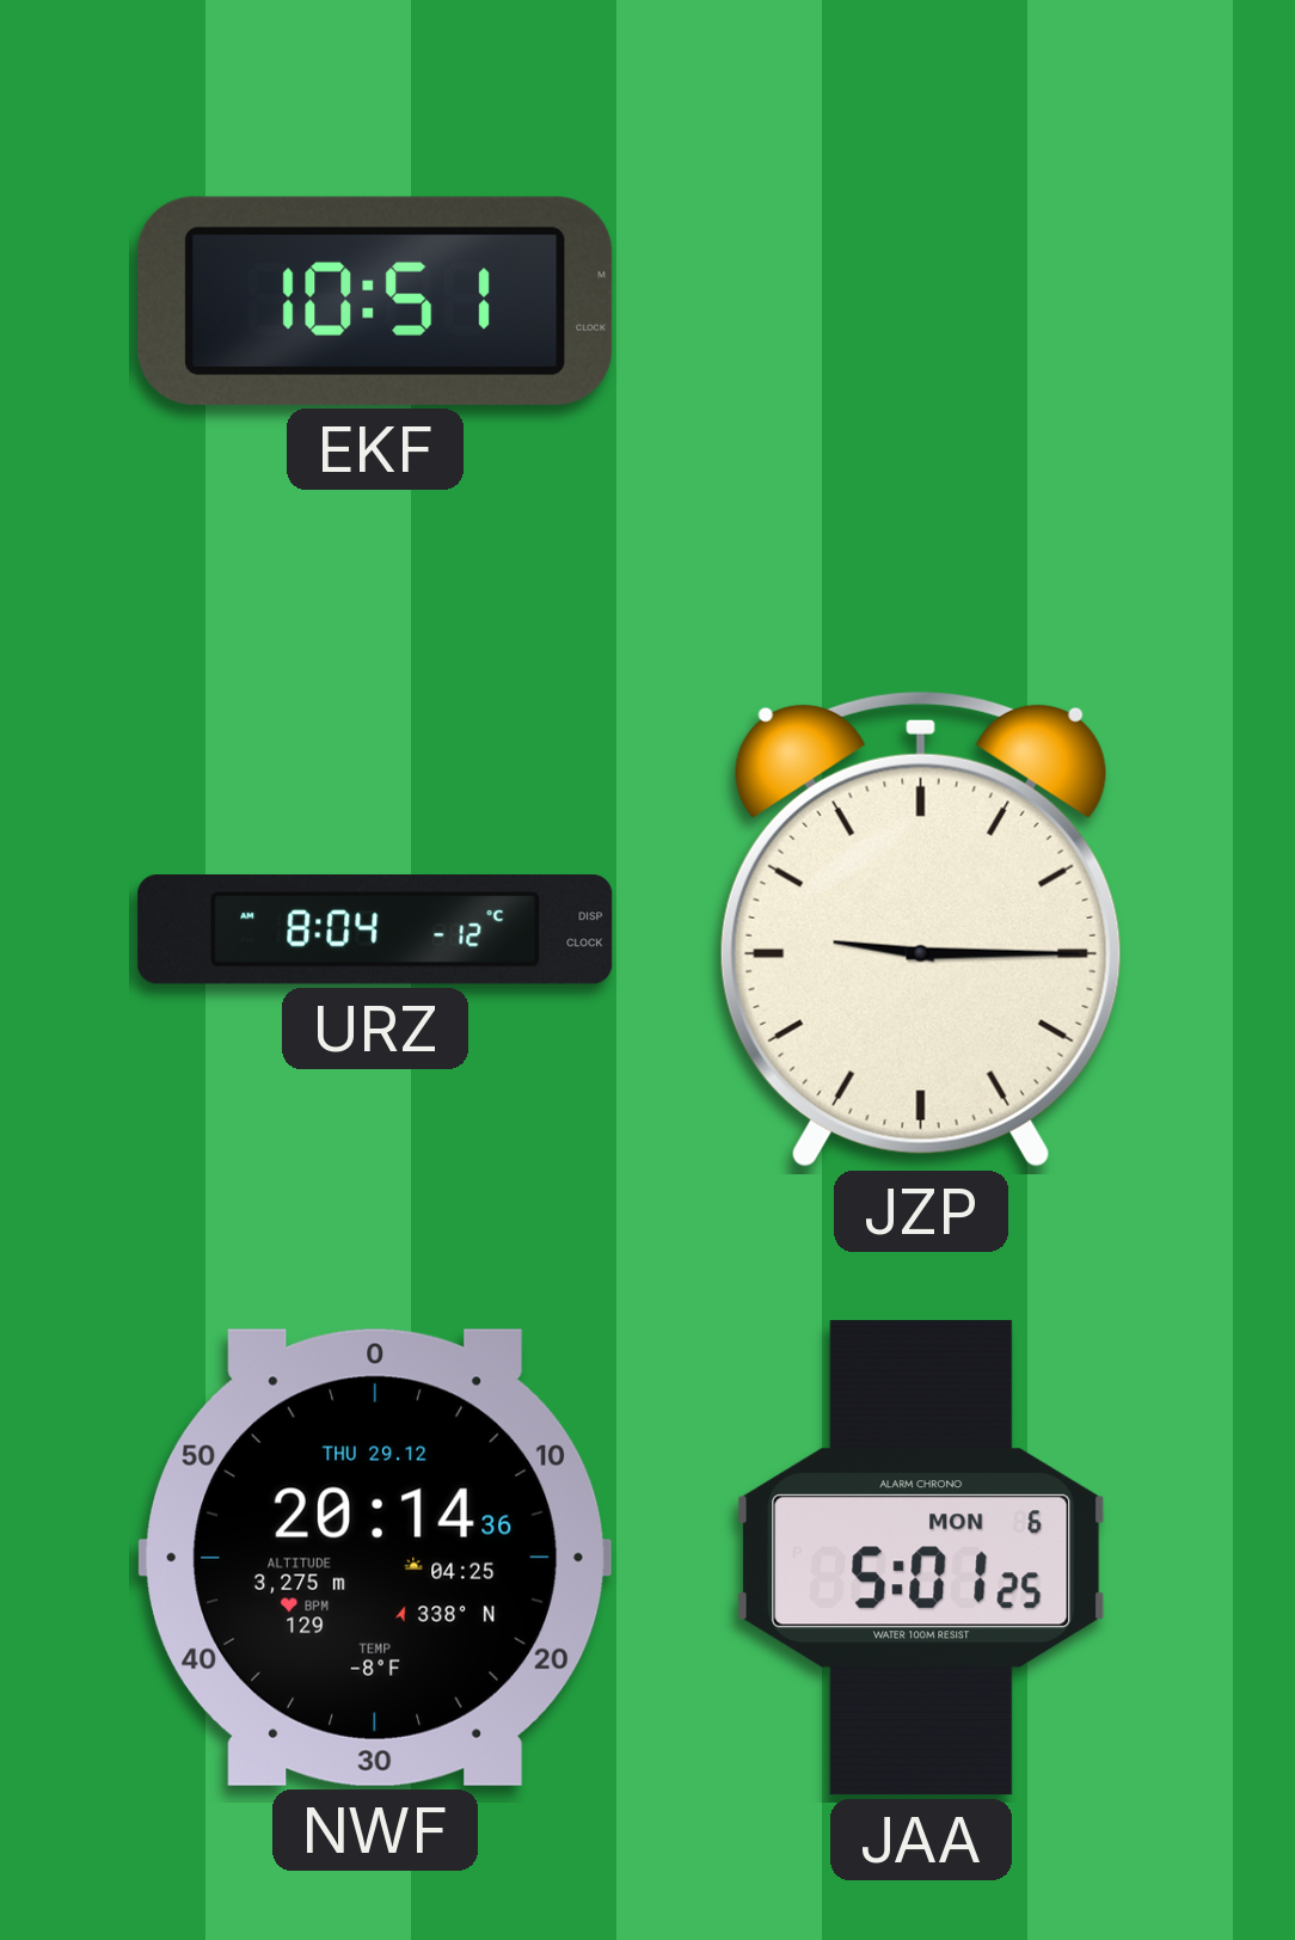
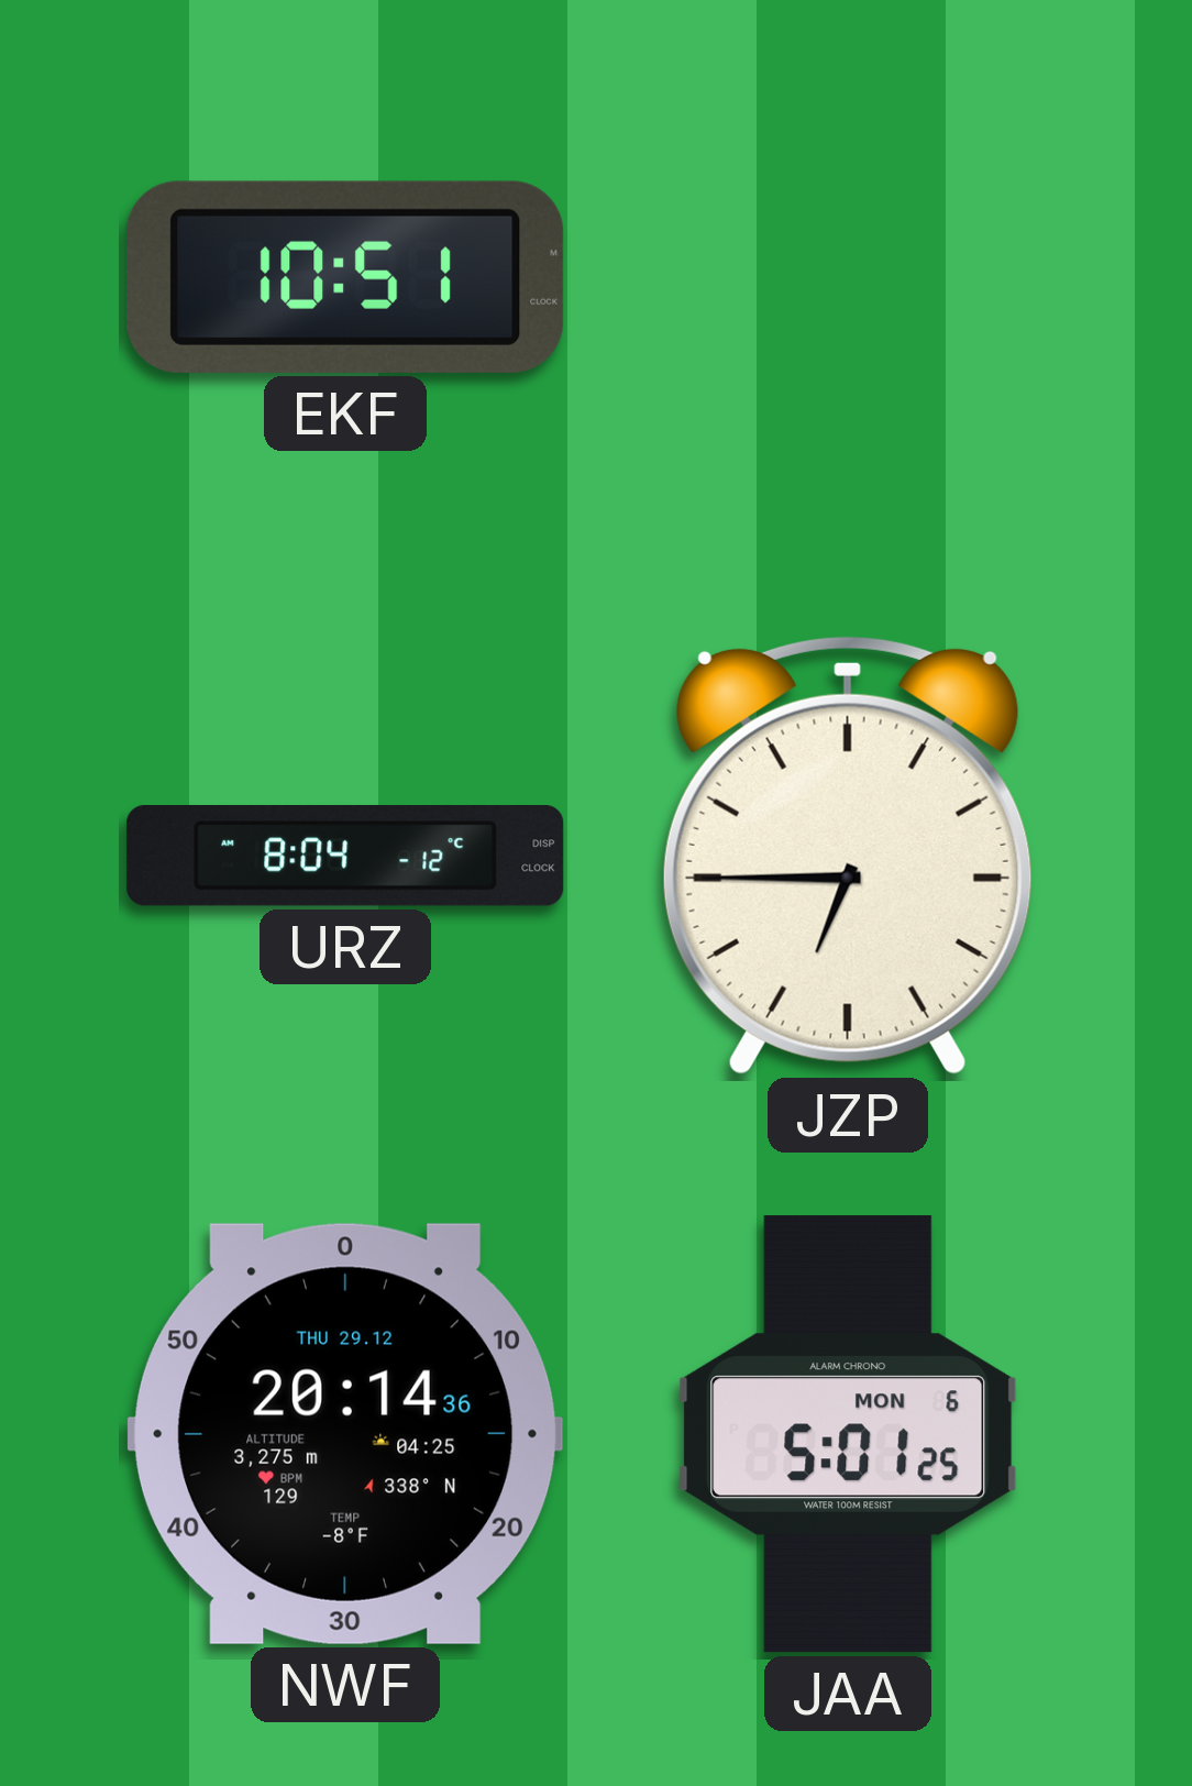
JZP: 9:15 -> 6:45
